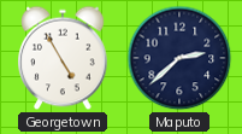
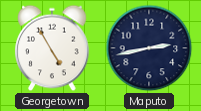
Maputo: 2:38 -> 2:43
